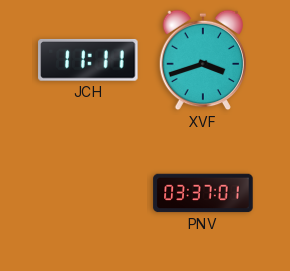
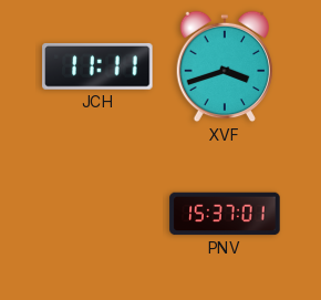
PNV: 03:37 -> 15:37
